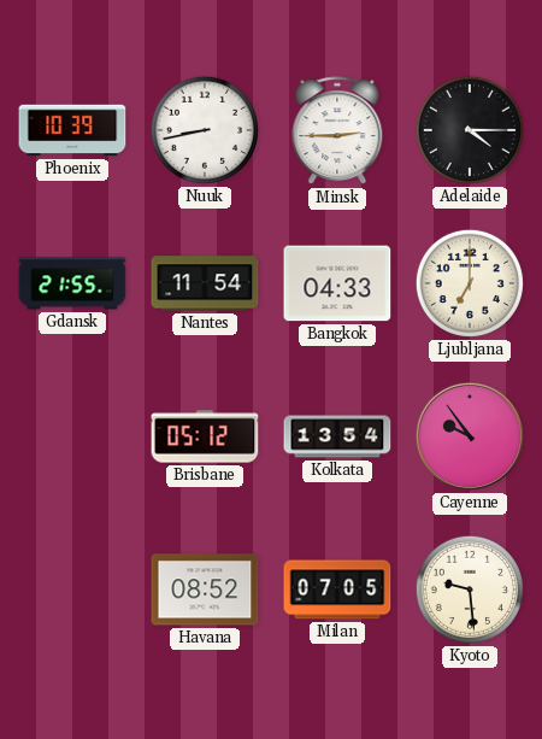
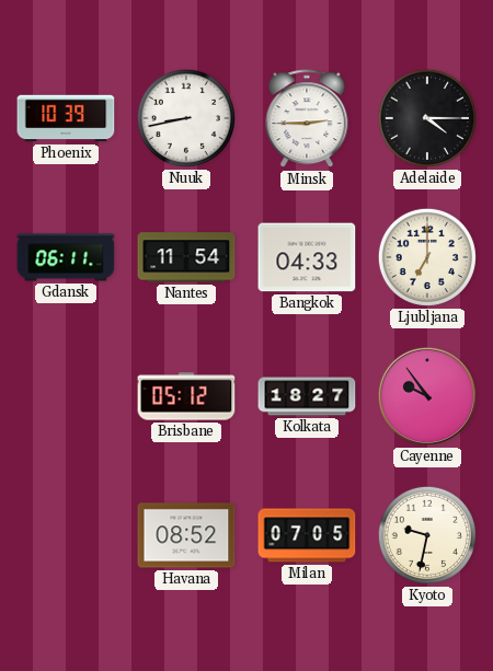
Gdansk: 21:55 -> 06:11
Kolkata: 13:54 -> 18:27
Kyoto: 9:29 -> 9:32
